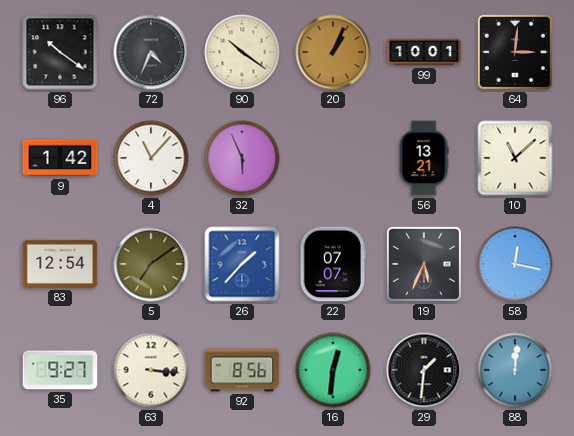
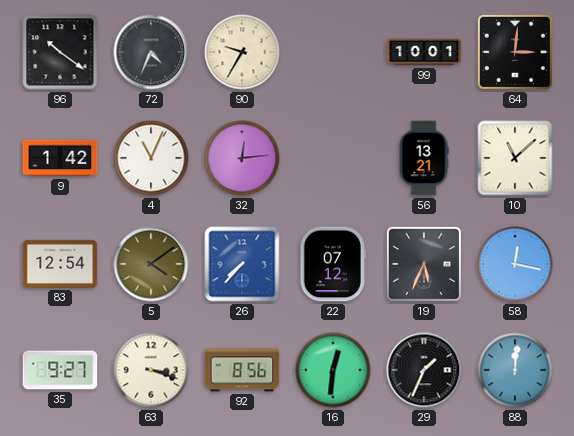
90: 10:21 -> 9:35
20: 1:04 -> none
4: 11:07 -> 11:04
32: 5:56 -> 12:14
5: 7:09 -> 4:09
26: 1:37 -> 7:37
22: 07:07 -> 07:12
63: 3:16 -> 3:18
29: 1:31 -> 1:34
